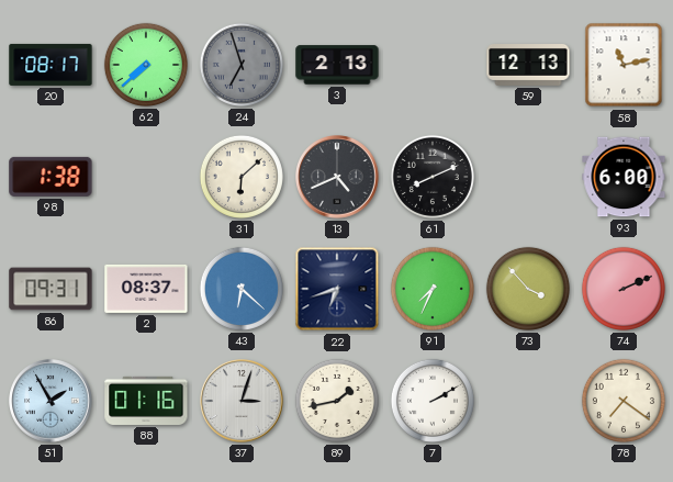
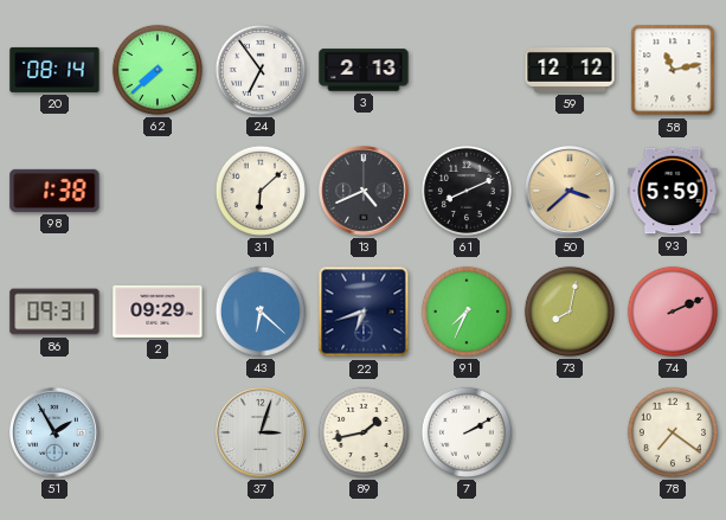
20: 08:17 -> 08:14
24: 6:57 -> 6:54
24 dial: grey -> white
59: 12:13 -> 12:12
50: none -> 3:38
93: 6:00 -> 5:59
2: 08:37 -> 09:29
73: 3:53 -> 8:02
88: 01:16 -> none
